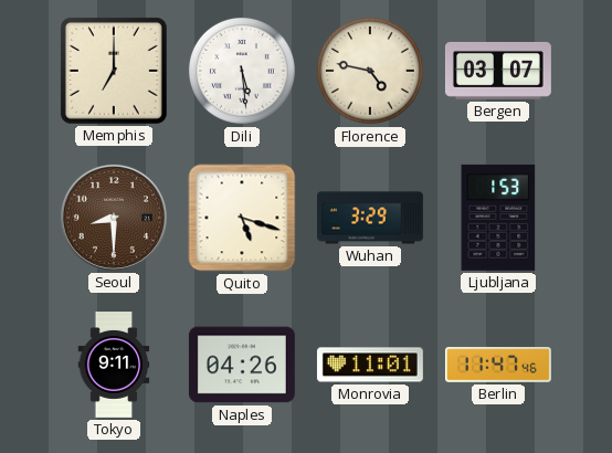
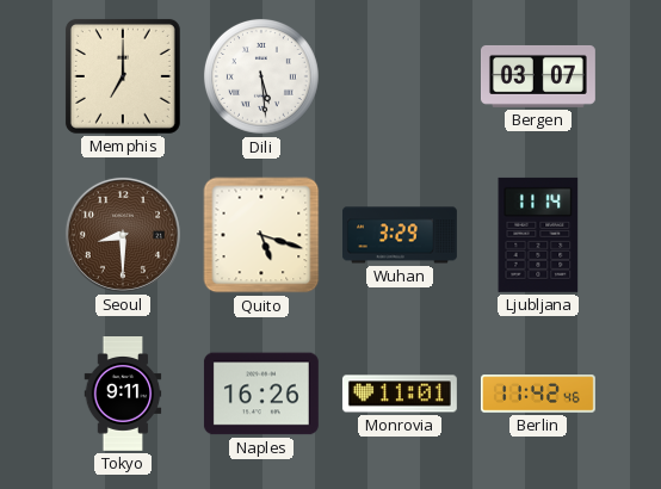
Florence: 4:47 -> none
Ljubljana: 1:53 -> 11:14
Naples: 04:26 -> 16:26
Berlin: 11:47 -> 11:42
